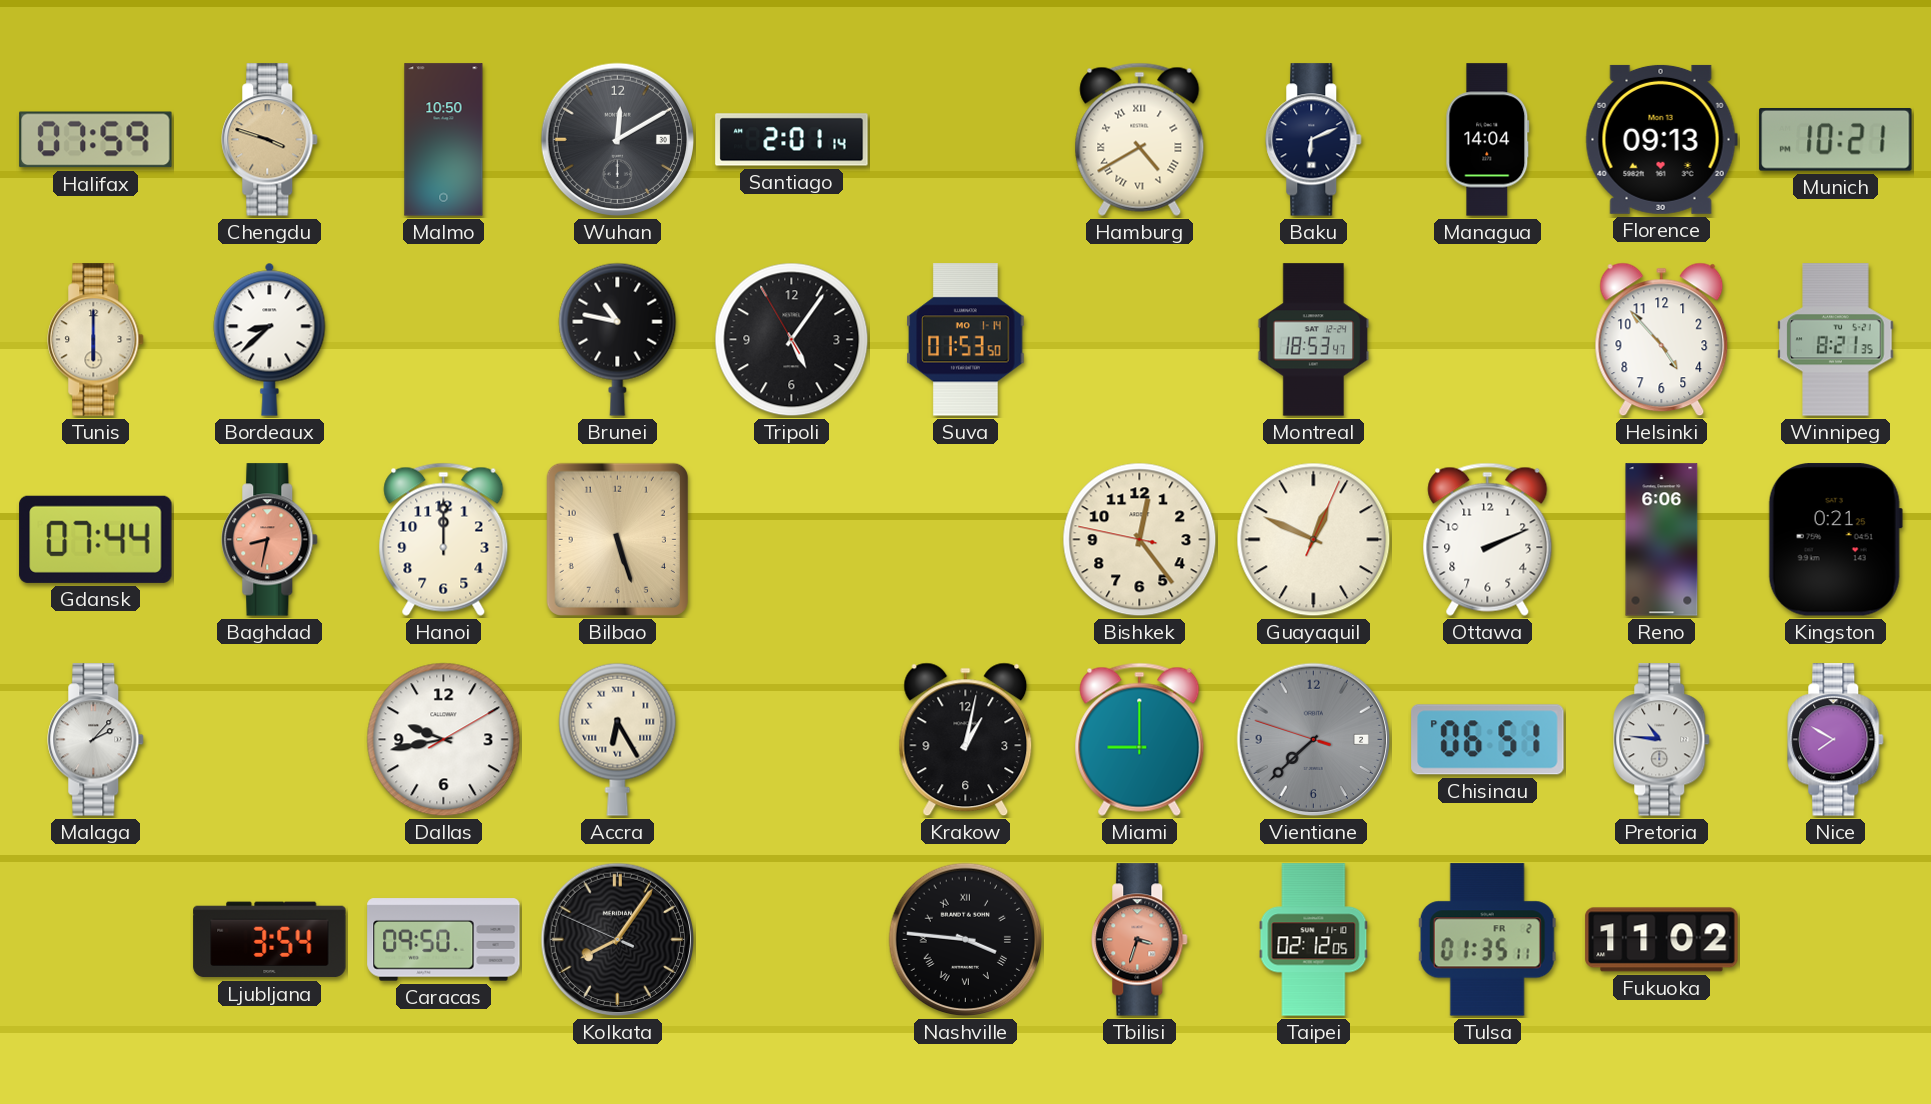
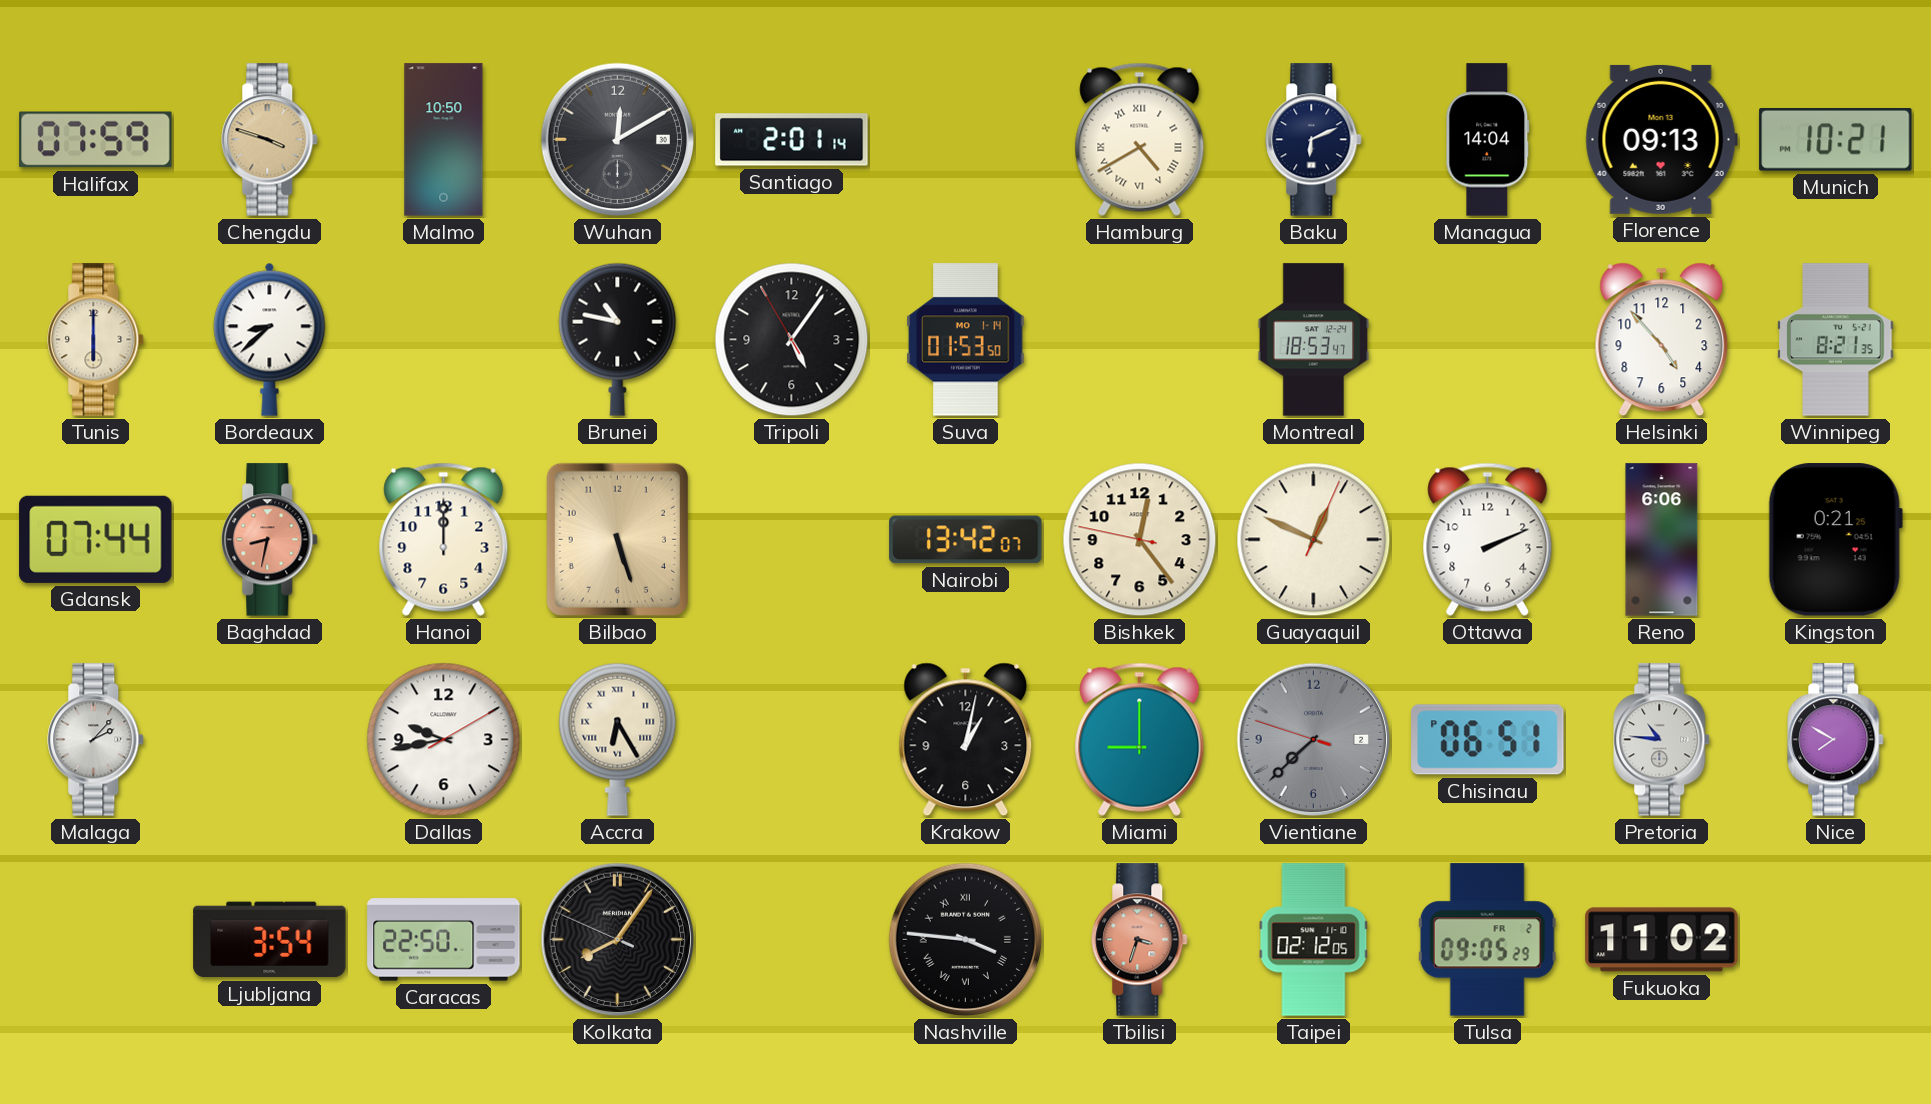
Nairobi: none -> 13:42
Caracas: 09:50 -> 22:50
Tulsa: 01:35 -> 09:05
